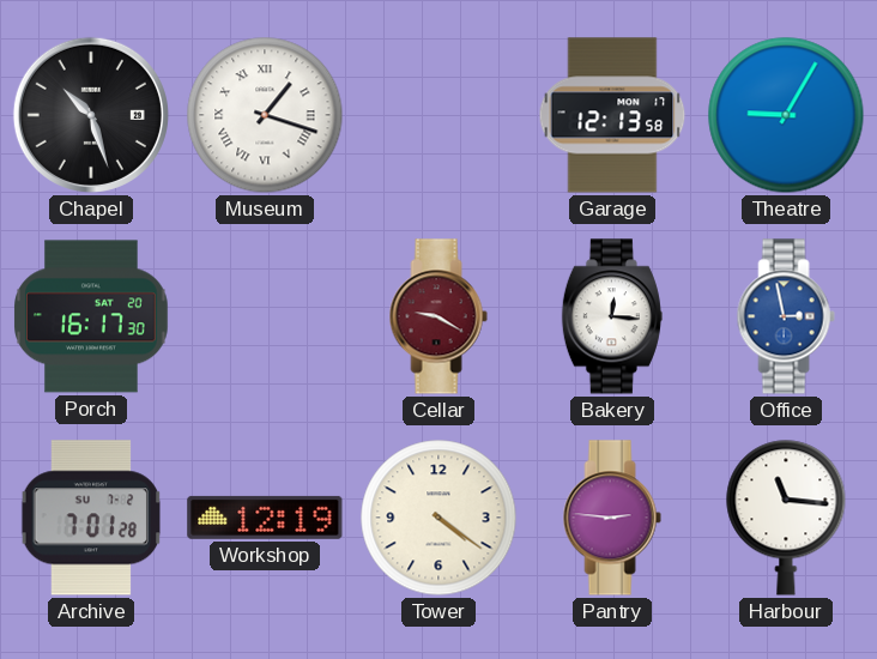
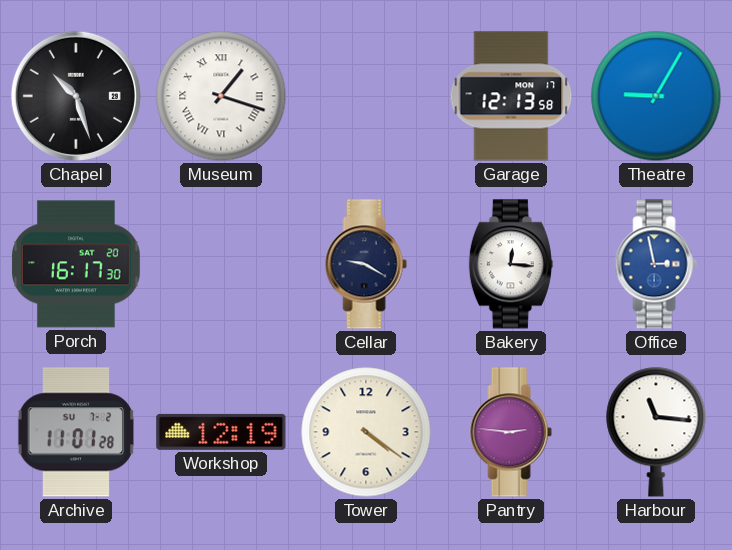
Cellar dial: burgundy -> navy
Archive: 7:01 -> 11:01
